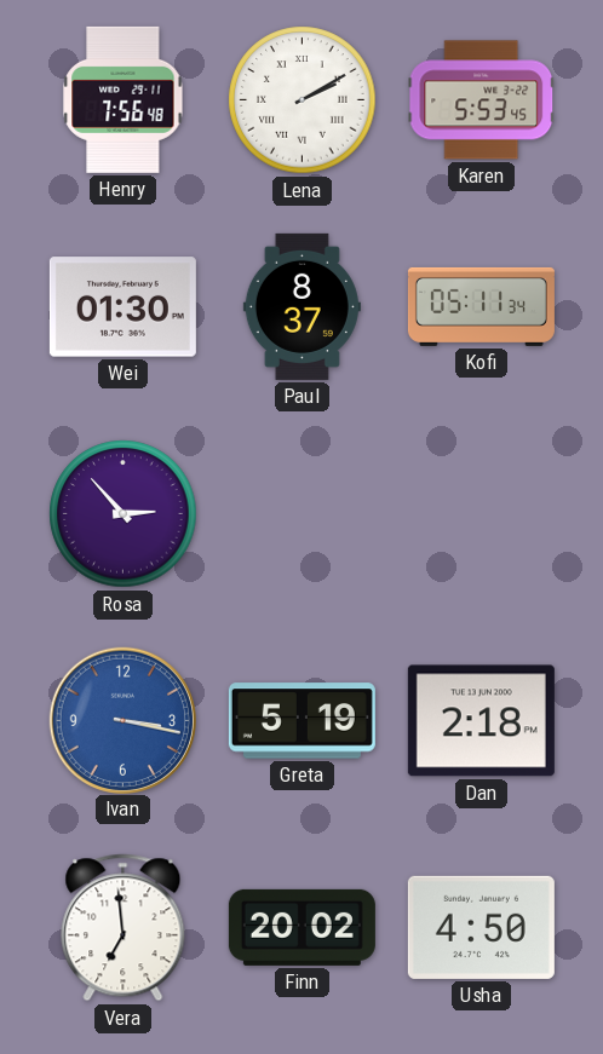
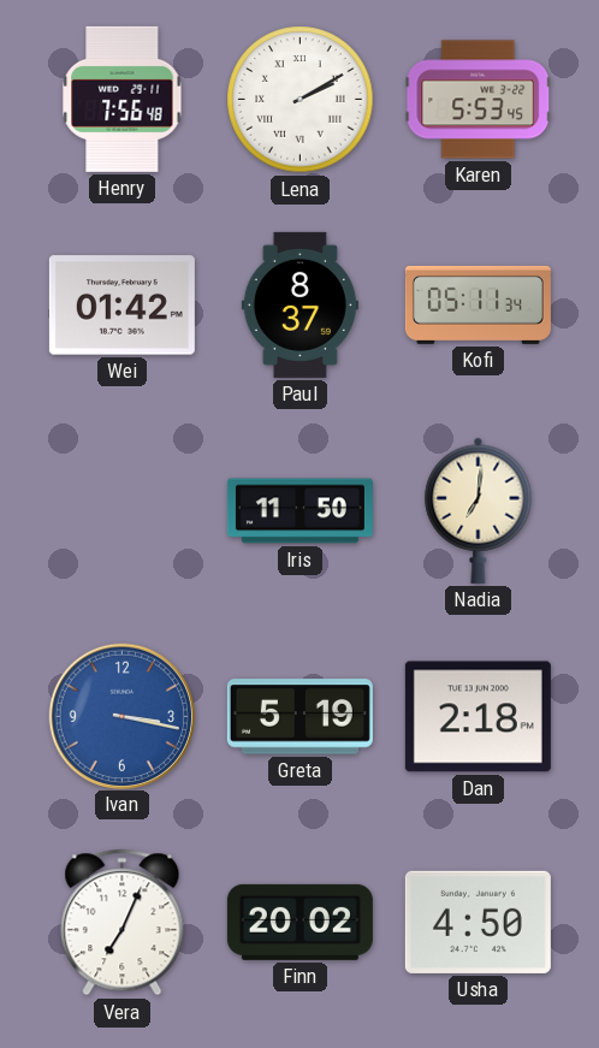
Wei: 01:30 -> 01:42
Rosa: 2:53 -> none
Iris: none -> 11:50
Nadia: none -> 7:01
Vera: 6:59 -> 7:04
